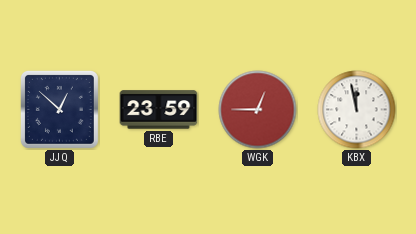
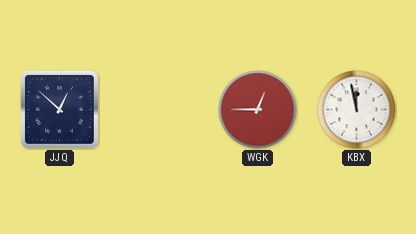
RBE: 23:59 -> none
